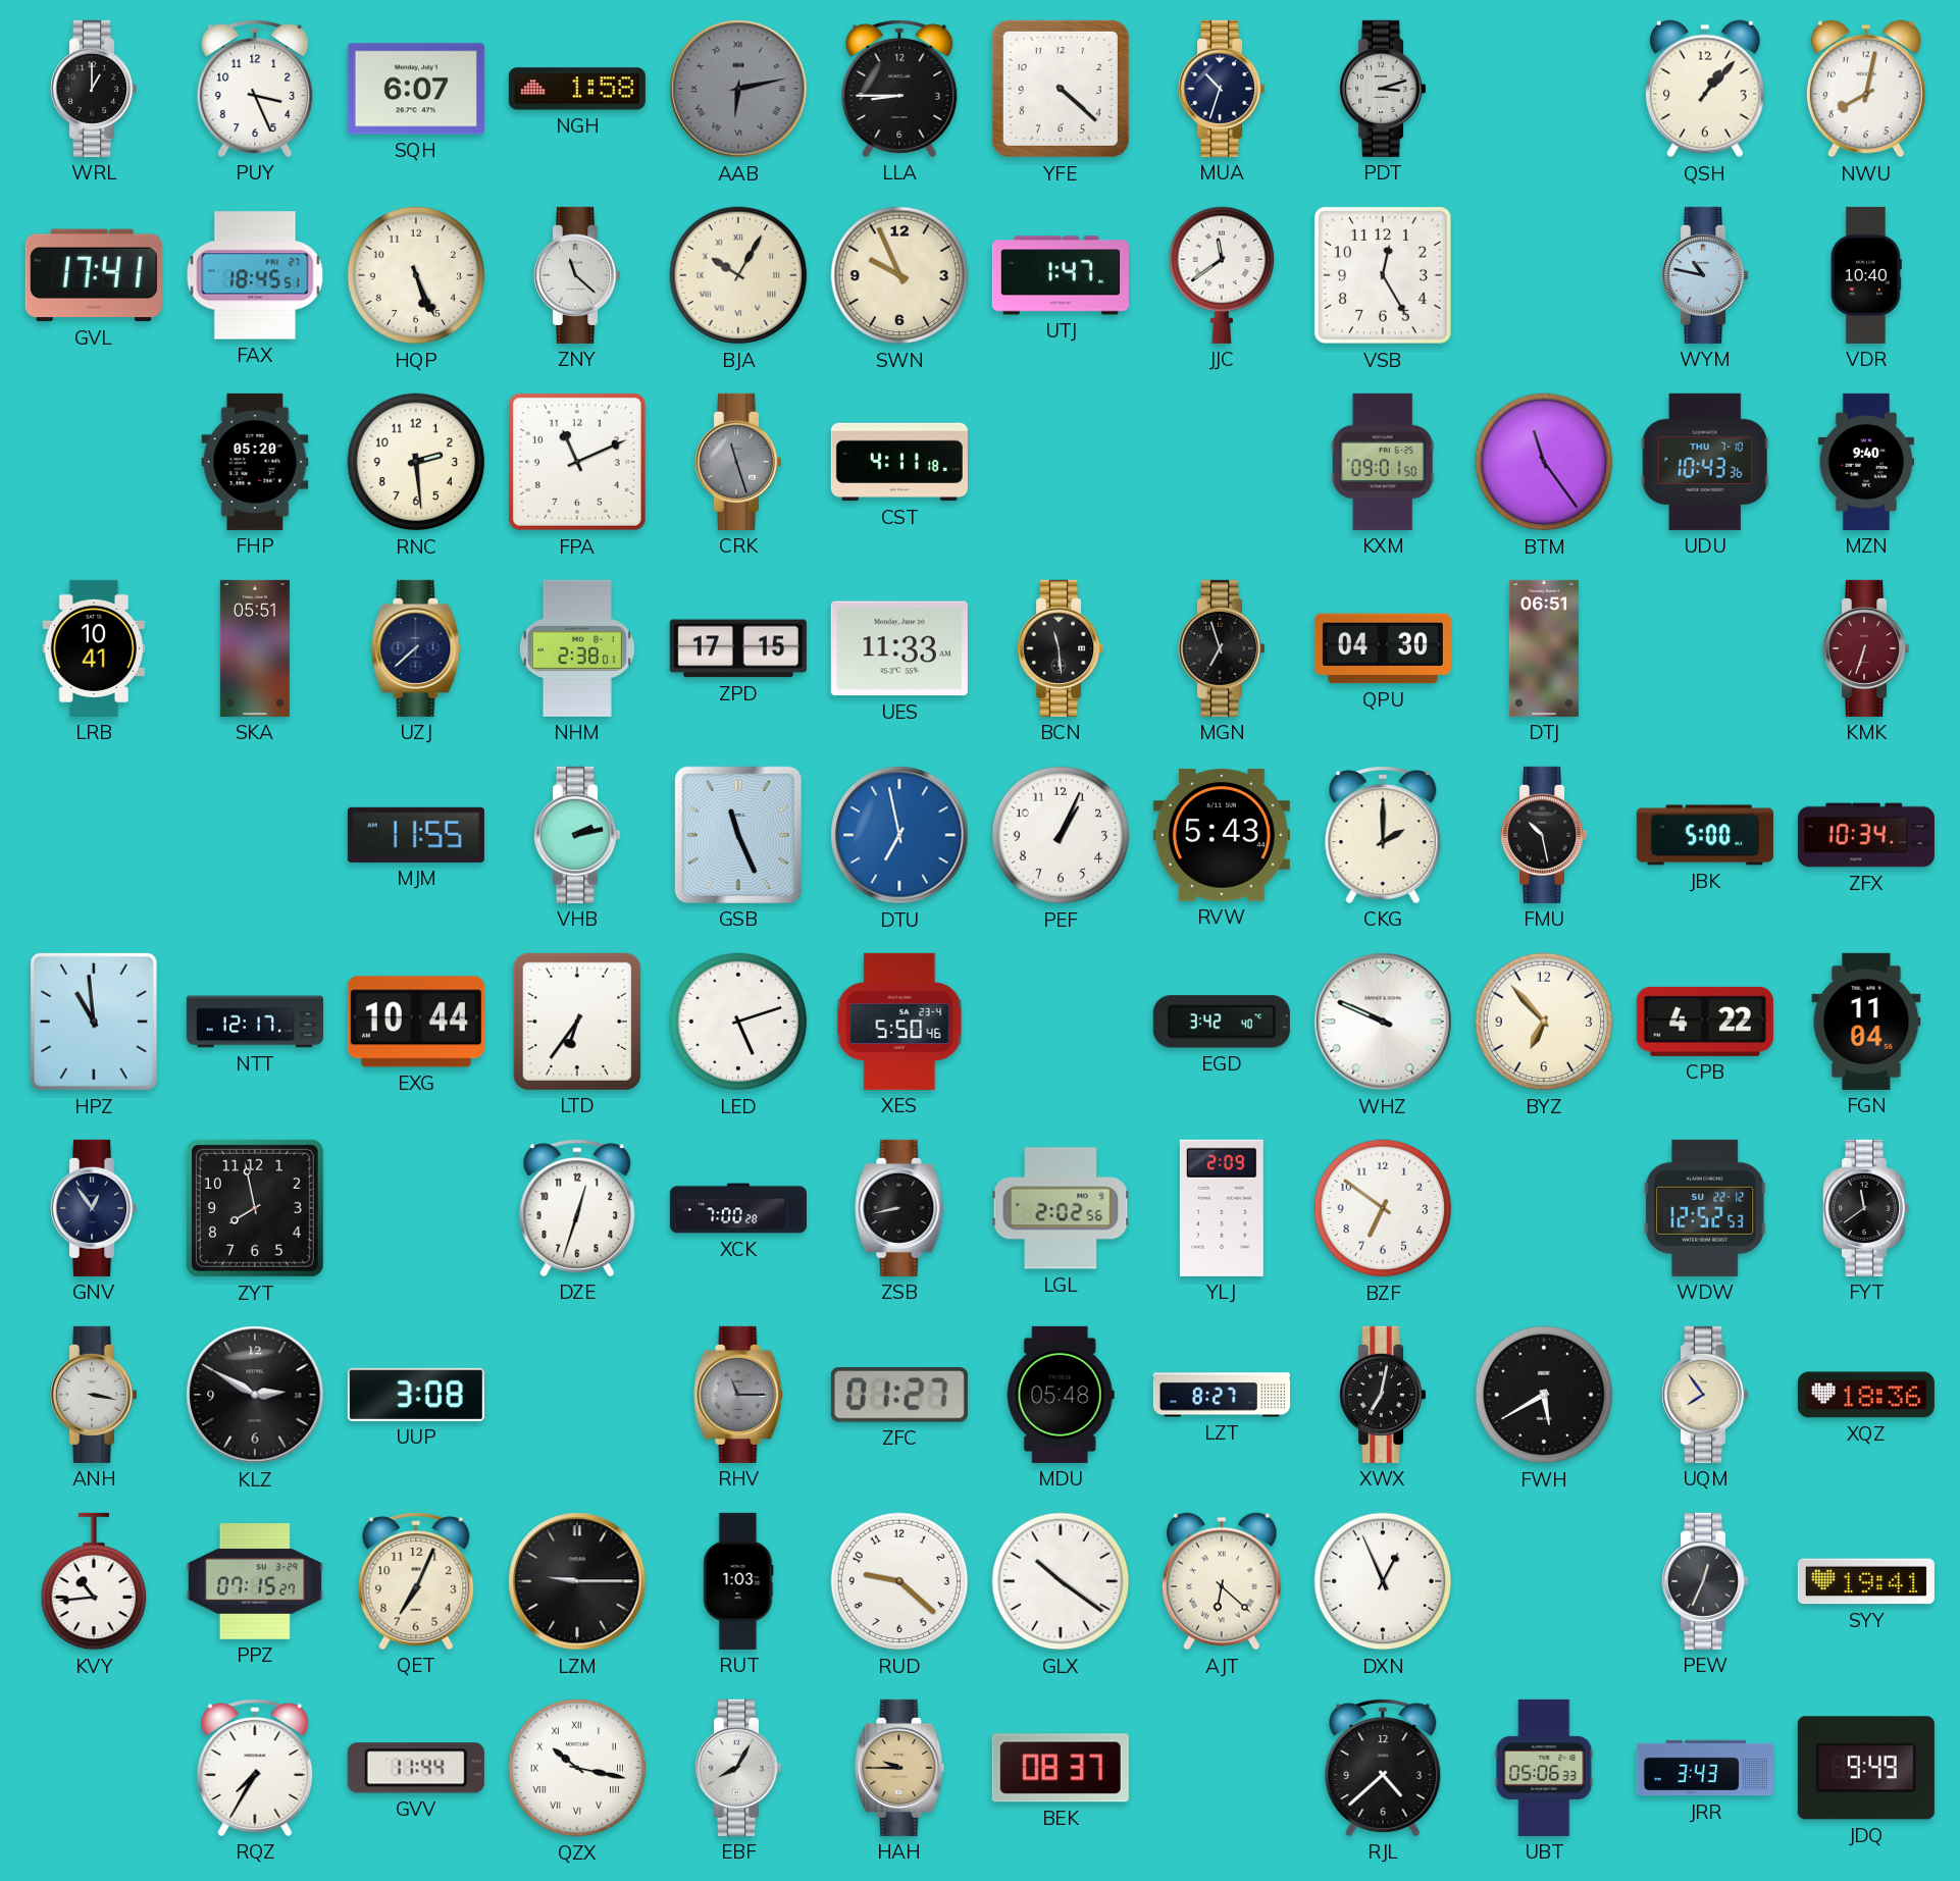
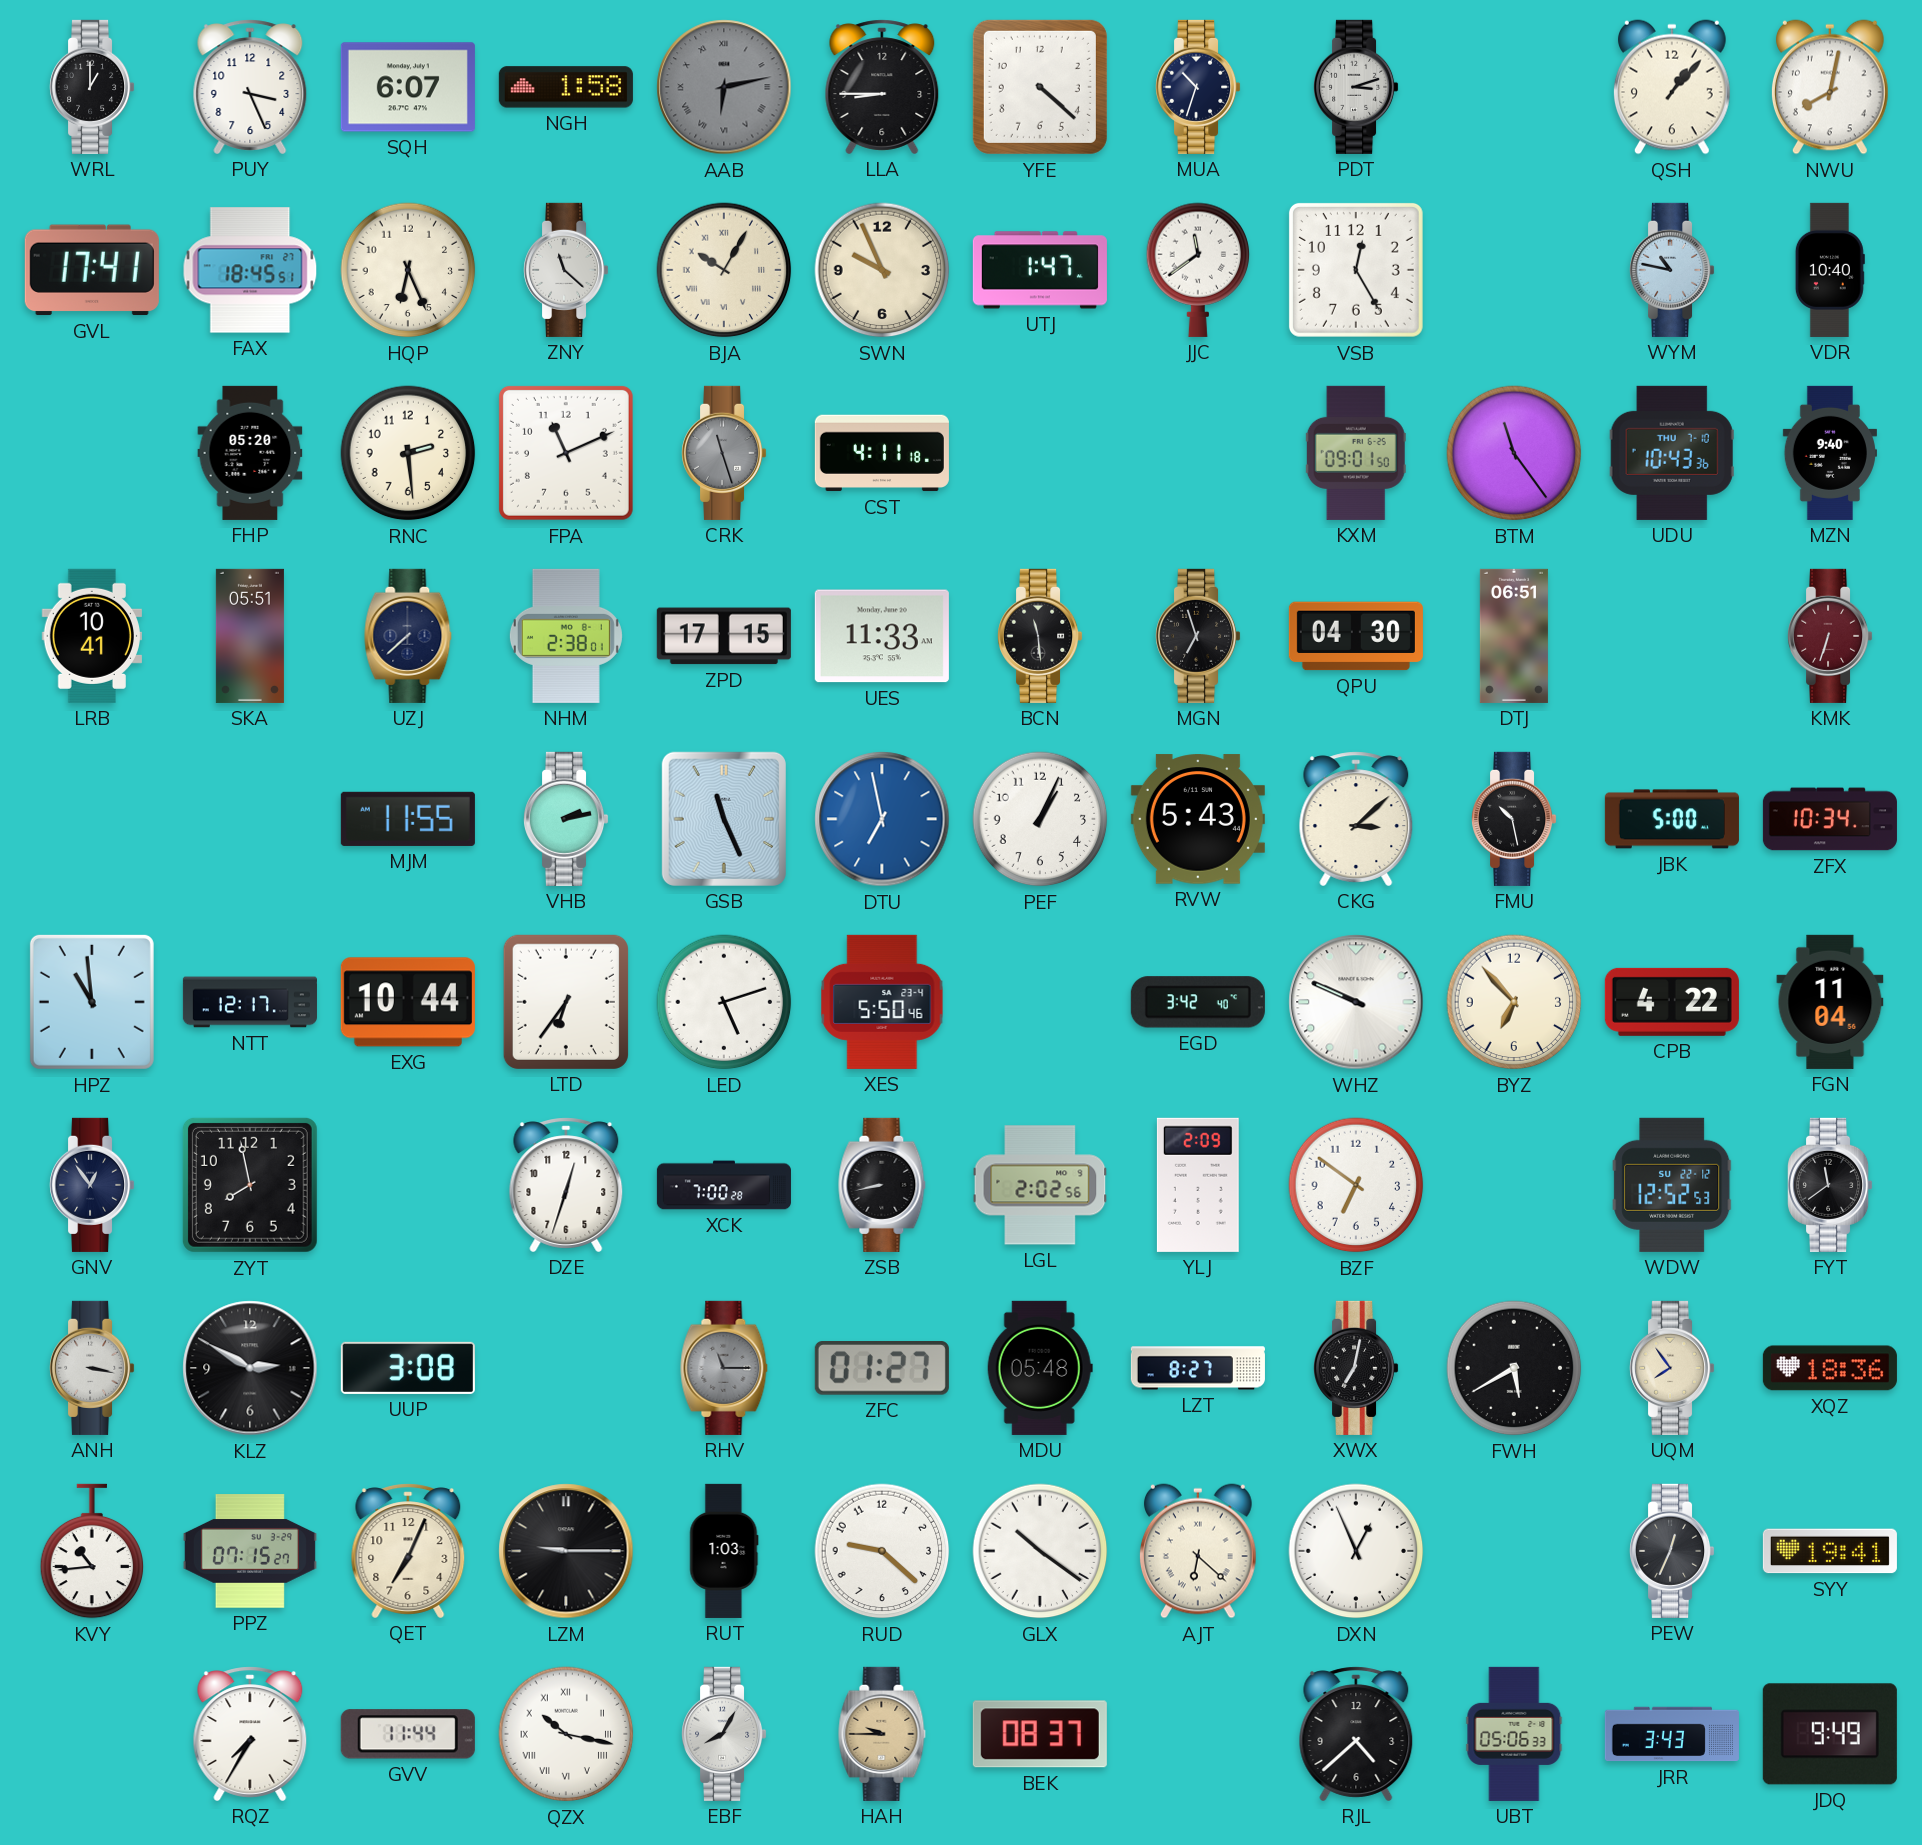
HQP: 5:26 -> 6:26
CKG: 2:00 -> 3:08
